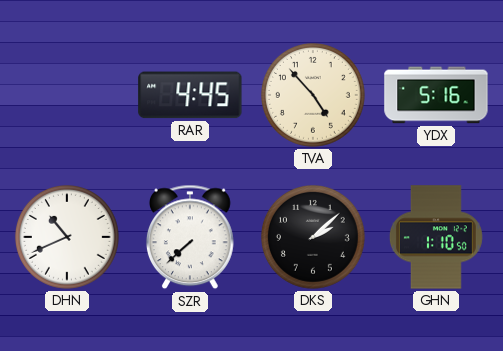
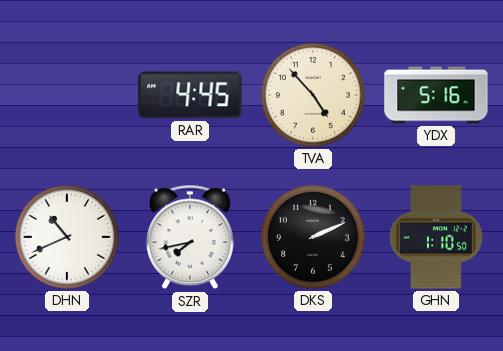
SZR: 7:38 -> 7:43
DKS: 2:08 -> 2:11
